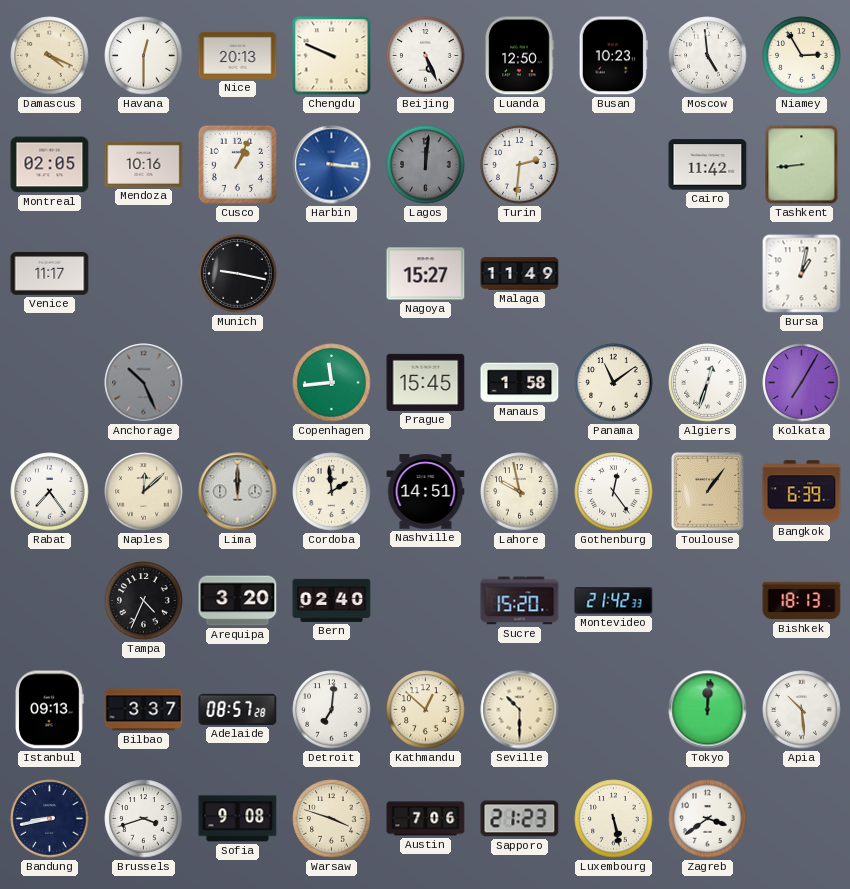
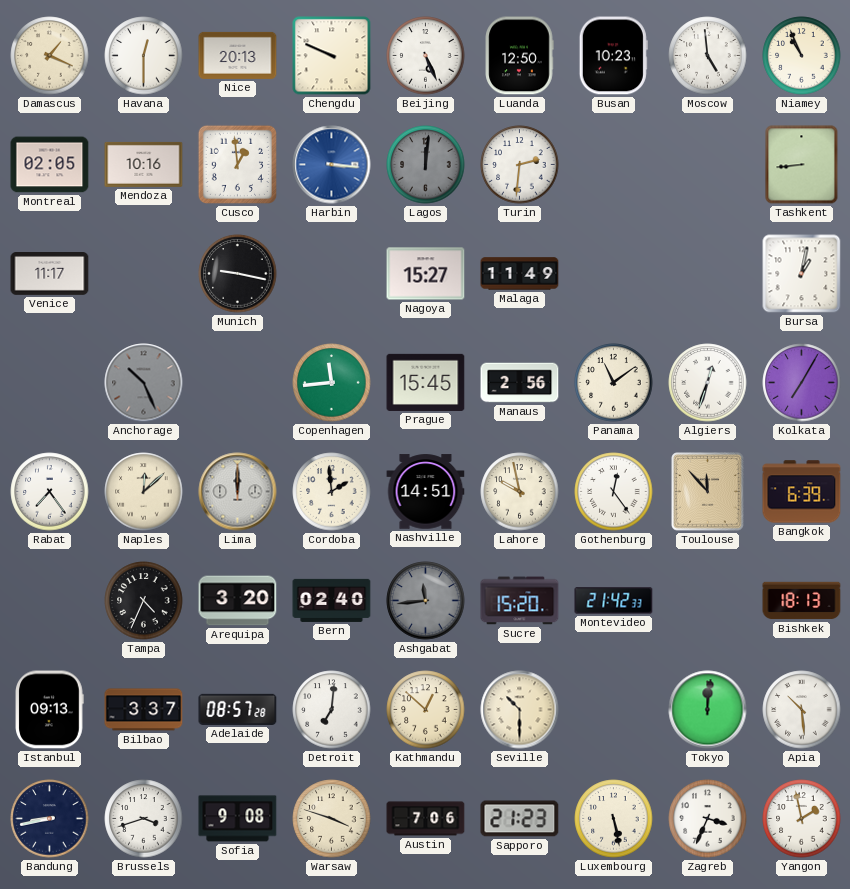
Damascus: 4:19 -> 1:19
Niamey: 2:55 -> 10:56
Cusco: 1:04 -> 12:59
Cairo: 11:42 -> none
Manaus: 1:58 -> 2:56
Toulouse: 1:06 -> 11:53
Ashgabat: none -> 11:44
Zagreb: 3:39 -> 3:34
Yangon: none -> 1:58
